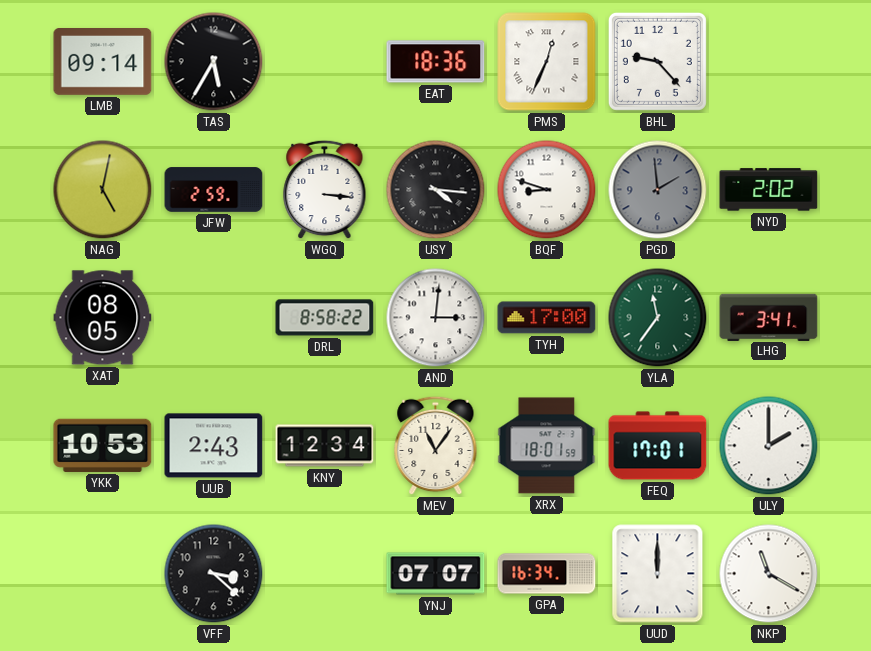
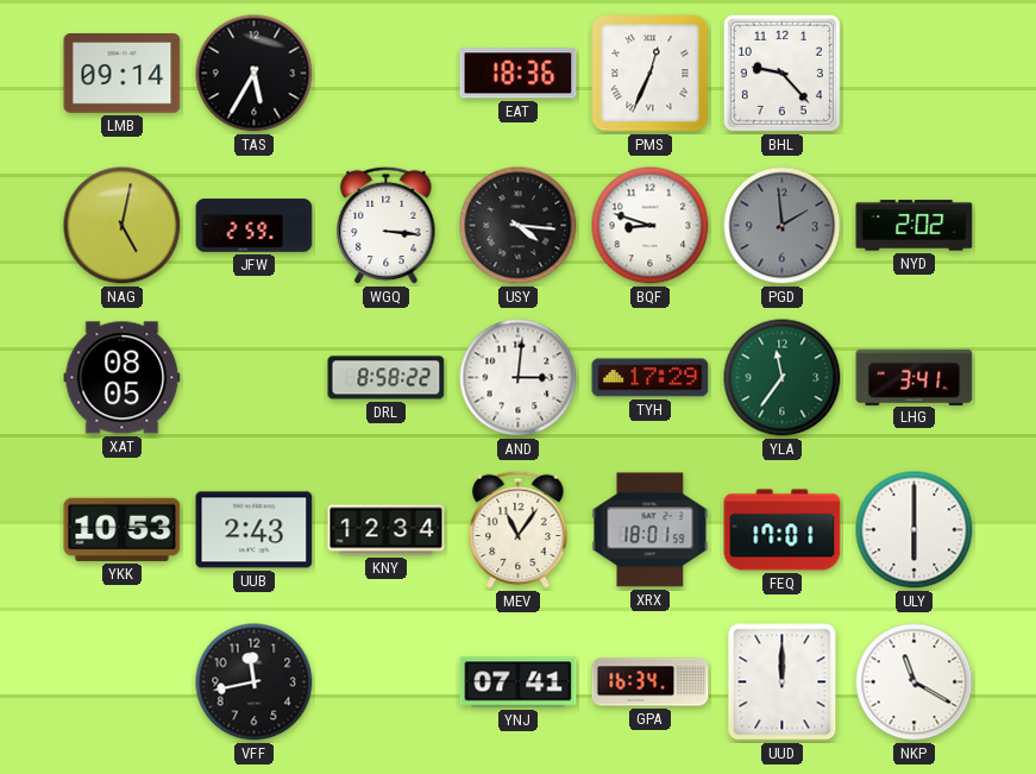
TYH: 17:00 -> 17:29
ULY: 2:00 -> 6:00
VFF: 3:22 -> 11:43
YNJ: 07:07 -> 07:41
